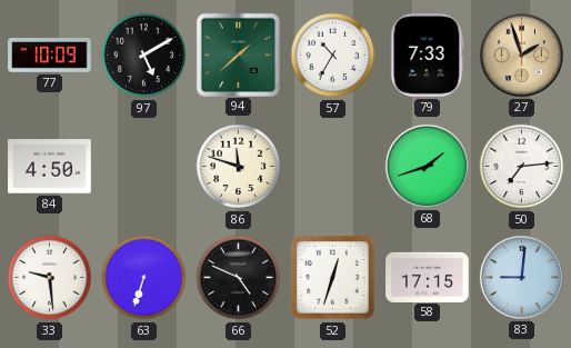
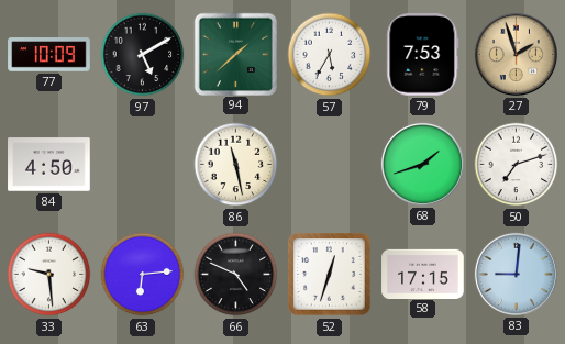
57: 10:35 -> 5:35
79: 7:33 -> 7:53
86: 11:48 -> 11:28
50: 7:14 -> 7:12
63: 6:33 -> 6:14
